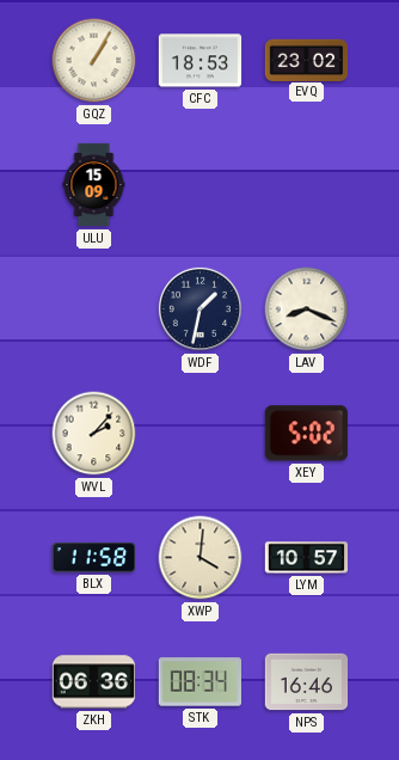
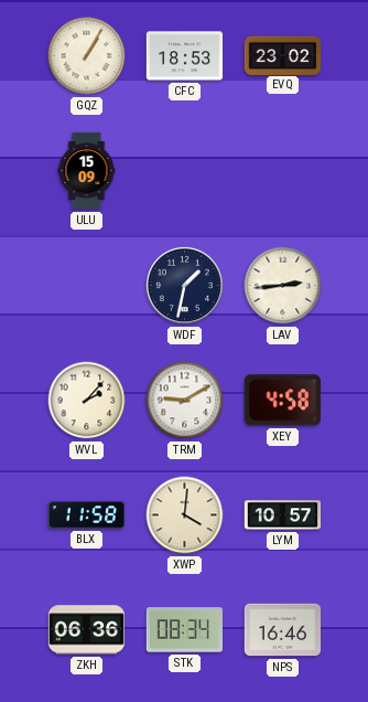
LAV: 8:19 -> 2:44
TRM: none -> 9:10
XEY: 5:02 -> 4:58
